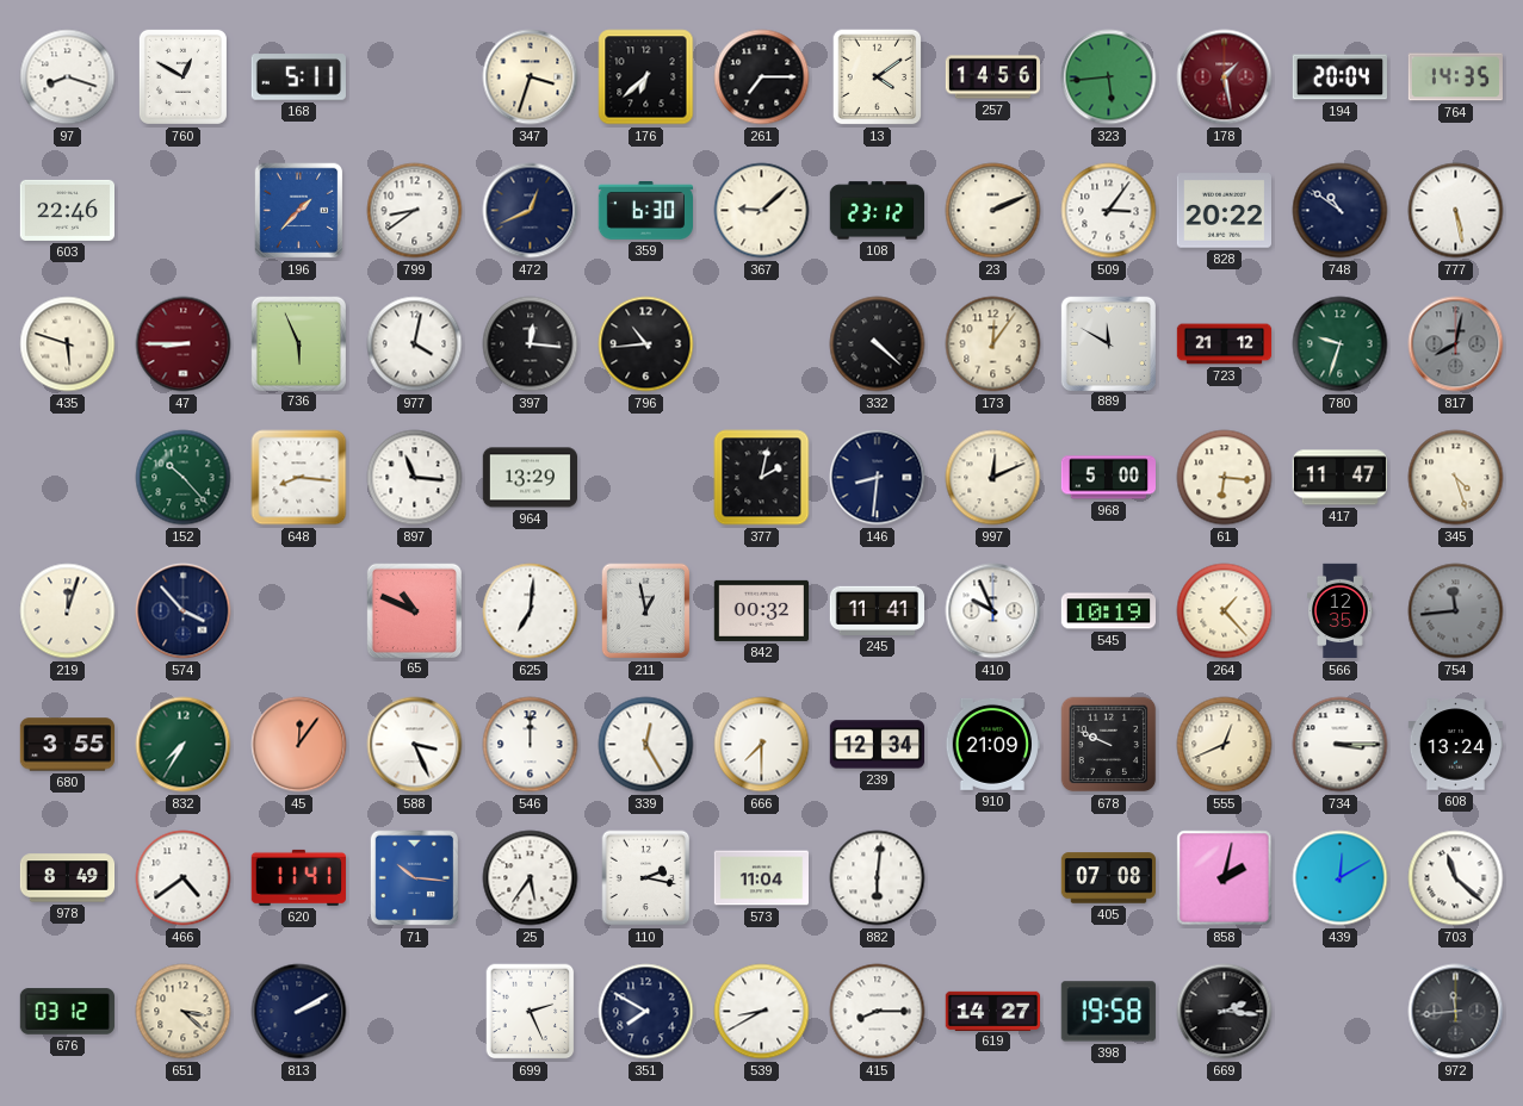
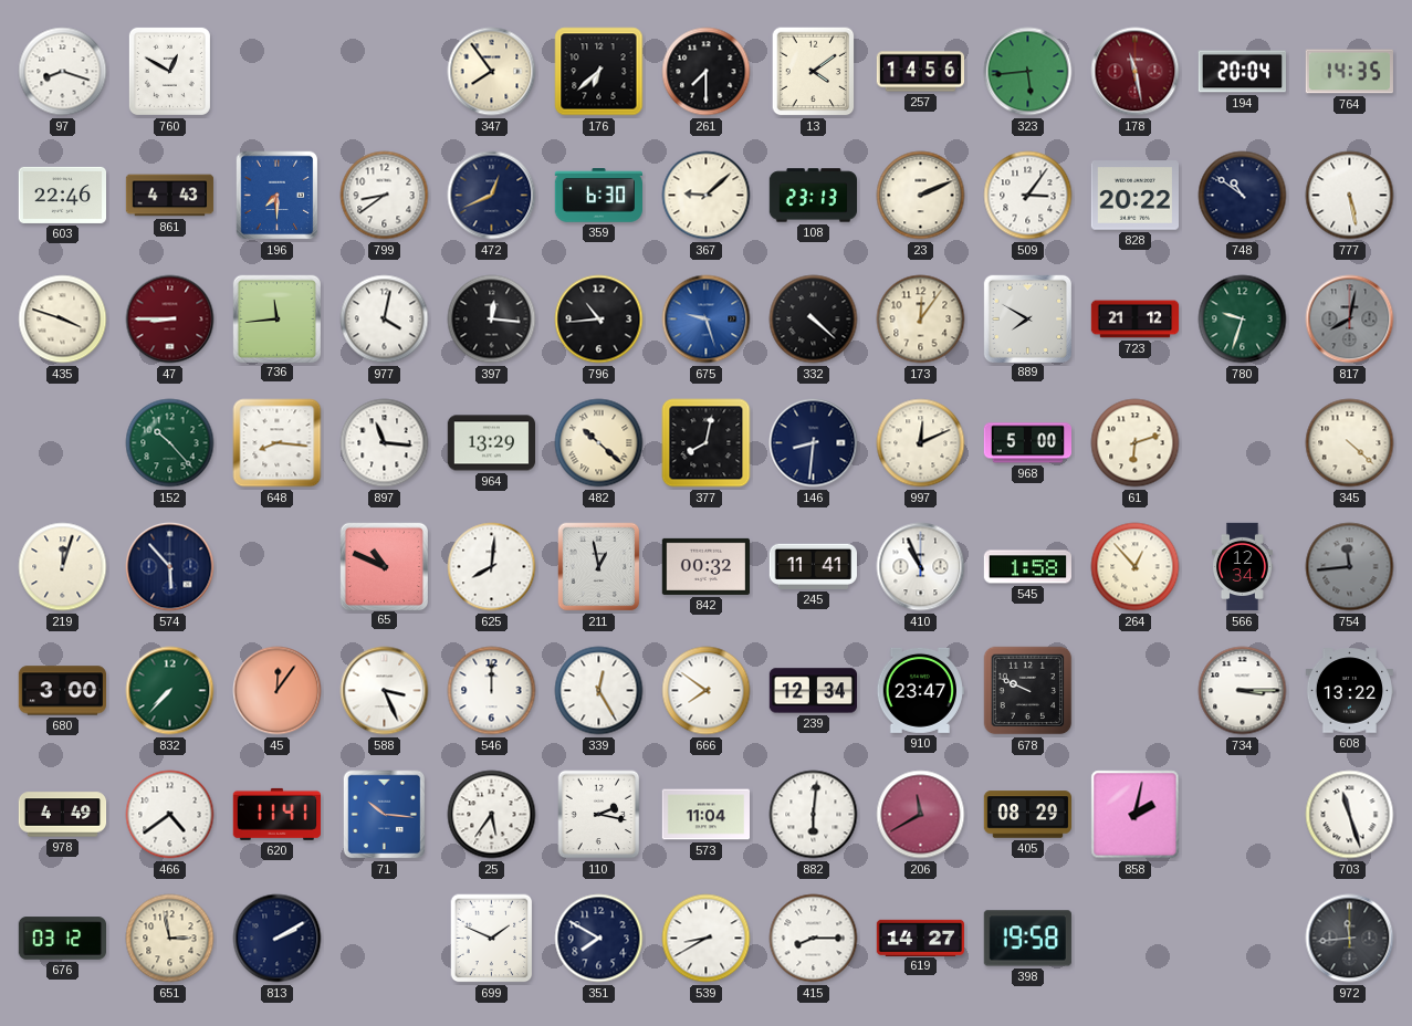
168: 5:11 -> none
347: 3:33 -> 7:54
261: 7:15 -> 7:30
178: 1:28 -> 11:28
861: none -> 4:43
196: 1:37 -> 7:30
108: 23:12 -> 23:13
435: 5:48 -> 3:48
736: 5:56 -> 11:44
675: none -> 9:27
889: 11:50 -> 7:50
482: none -> 10:22
377: 2:02 -> 8:02
61: 6:16 -> 6:12
417: 11:47 -> none
345: 4:27 -> 4:22
574: 3:53 -> 5:53
625: 7:01 -> 8:01
410: 9:56 -> 10:56
545: 10:19 -> 1:58
264: 1:23 -> 12:53
566: 12:35 -> 12:34
680: 3:55 -> 3:00
832: 7:35 -> 7:37
666: 7:30 -> 7:51
910: 21:09 -> 23:47
555: 12:41 -> none
608: 13:24 -> 13:22
978: 8:49 -> 4:49
206: none -> 11:40
405: 07:08 -> 08:29
439: 12:10 -> none
703: 11:22 -> 11:27
651: 3:22 -> 2:58
699: 2:26 -> 1:49
669: 2:16 -> none
